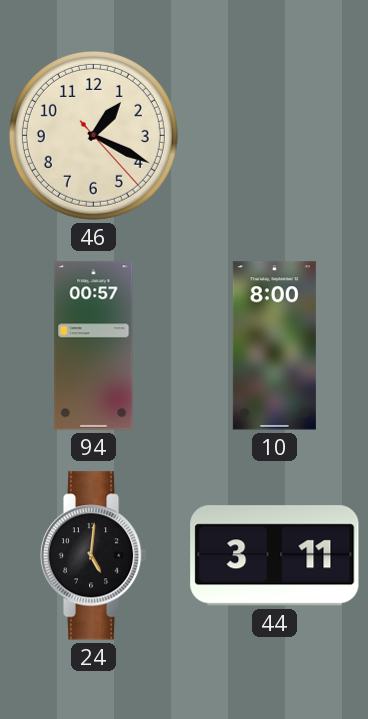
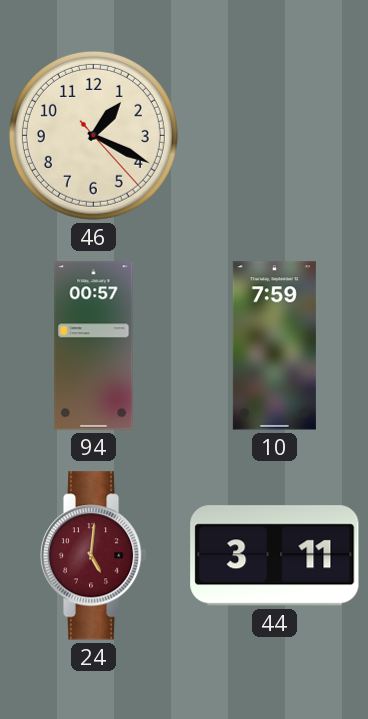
10: 8:00 -> 7:59
24 dial: black -> burgundy
